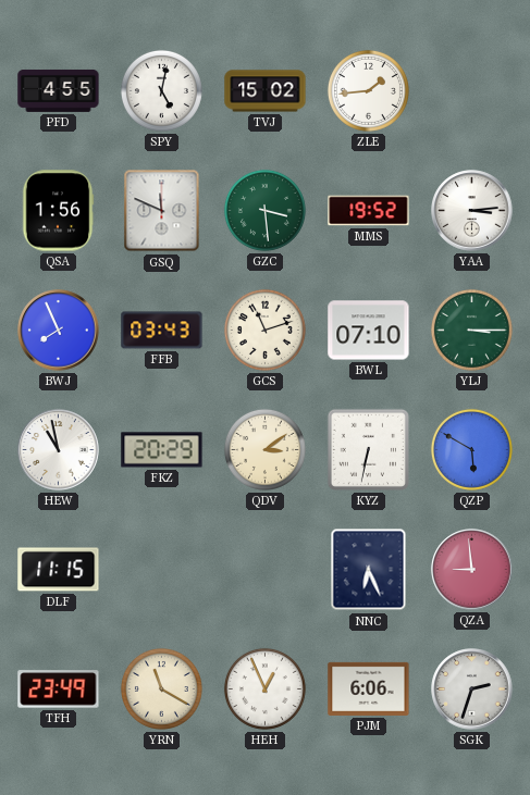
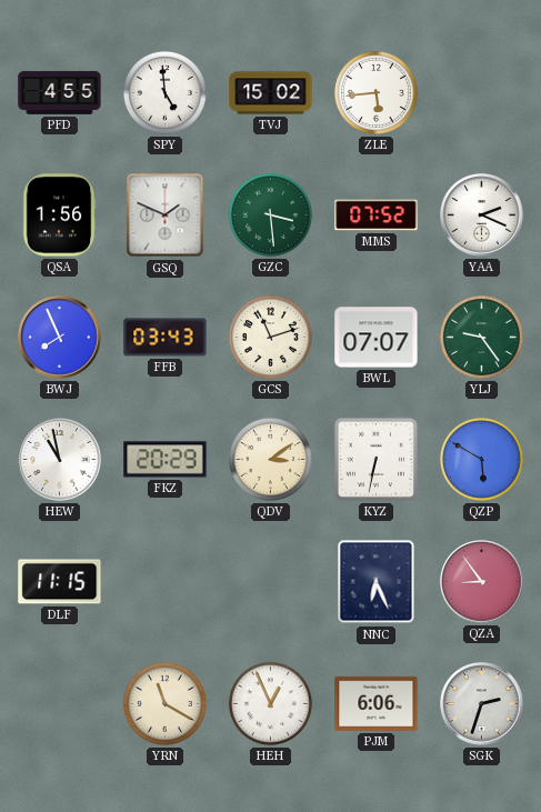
SPY: 5:02 -> 4:59
ZLE: 1:44 -> 5:44
GSQ: 11:49 -> 1:49
MMS: 19:52 -> 07:52
YAA: 3:14 -> 2:19
BWL: 07:10 -> 07:07
YLJ: 3:15 -> 9:24
QZA: 8:59 -> 8:54
TFH: 23:49 -> none
